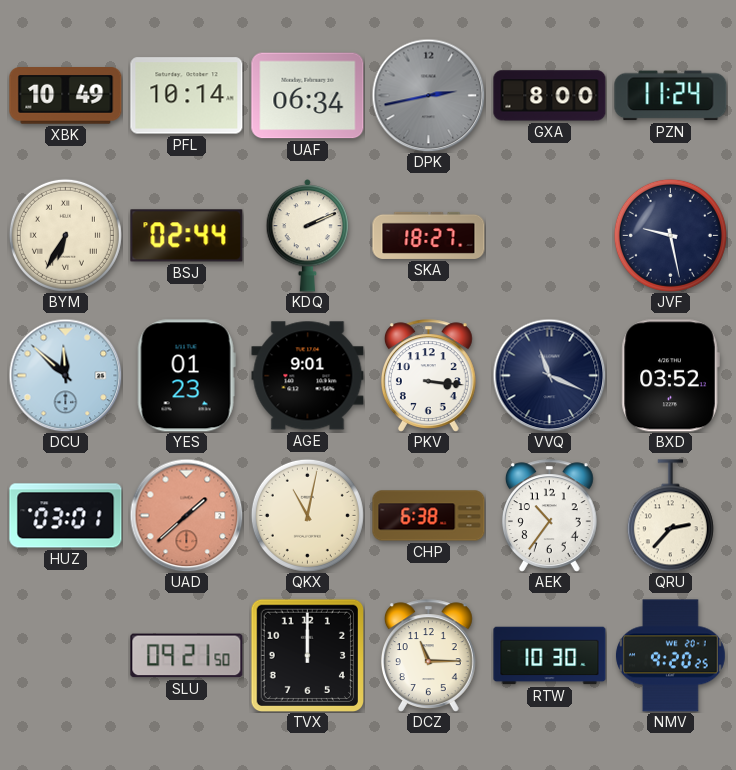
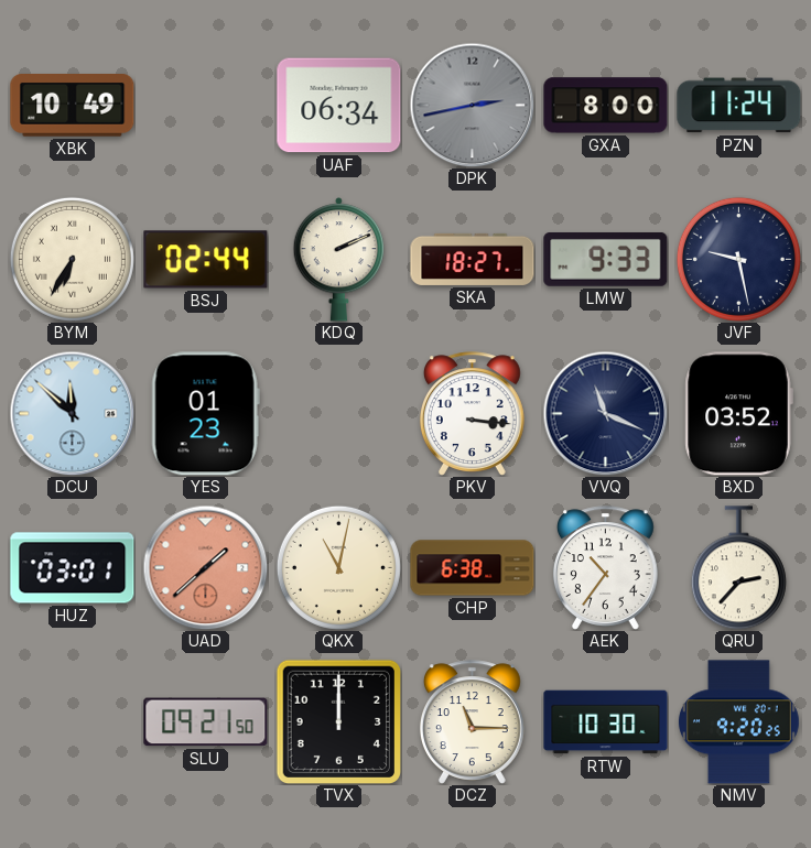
PFL: 10:14 -> none
LMW: none -> 9:33
AGE: 9:01 -> none
